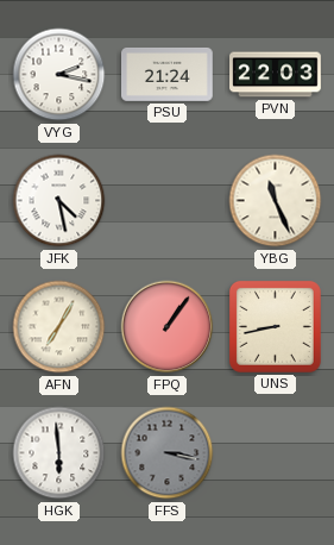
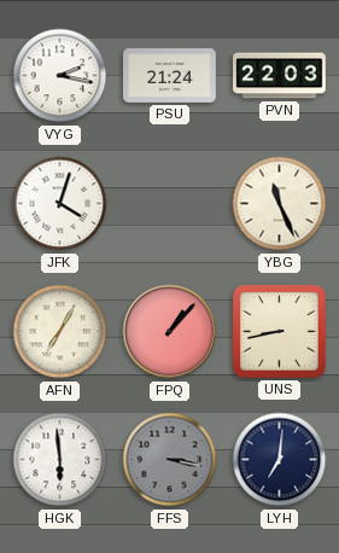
JFK: 4:28 -> 4:03
FPQ: 1:06 -> 1:07
LYH: none -> 7:01
